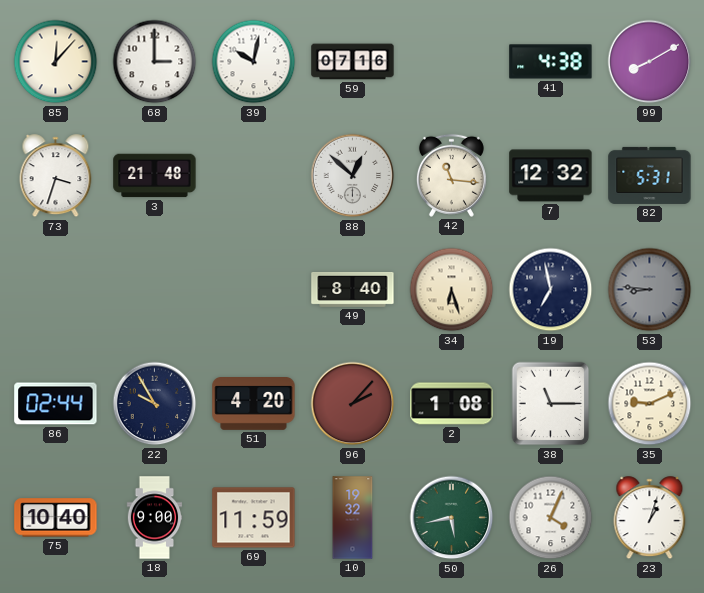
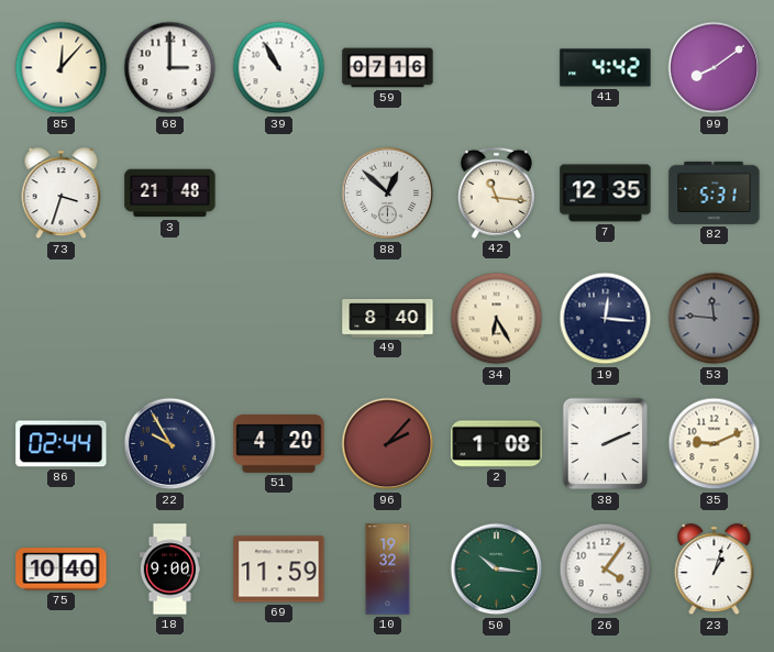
39: 10:02 -> 10:55
41: 4:38 -> 4:42
99: 8:10 -> 8:09
7: 12:32 -> 12:35
34: 6:27 -> 6:25
19: 6:58 -> 12:16
53: 8:46 -> 11:46
38: 11:15 -> 2:11
50: 5:43 -> 10:16
26: 4:04 -> 4:06
